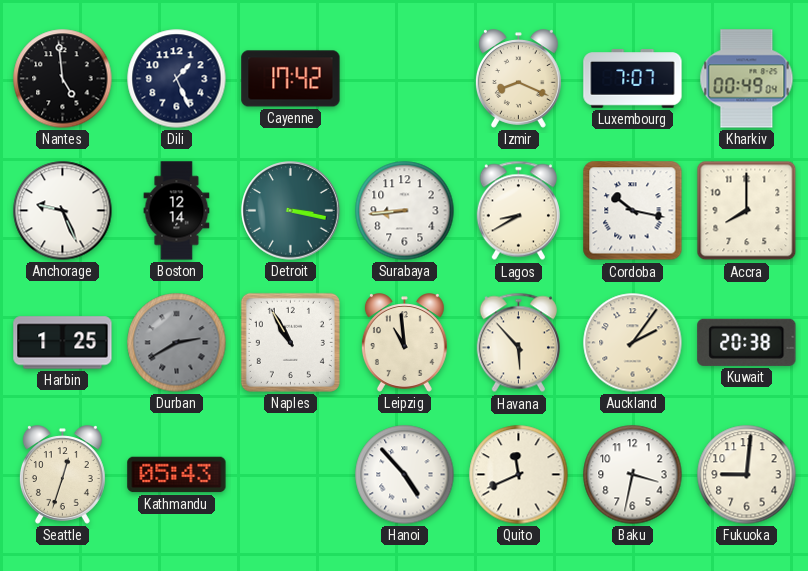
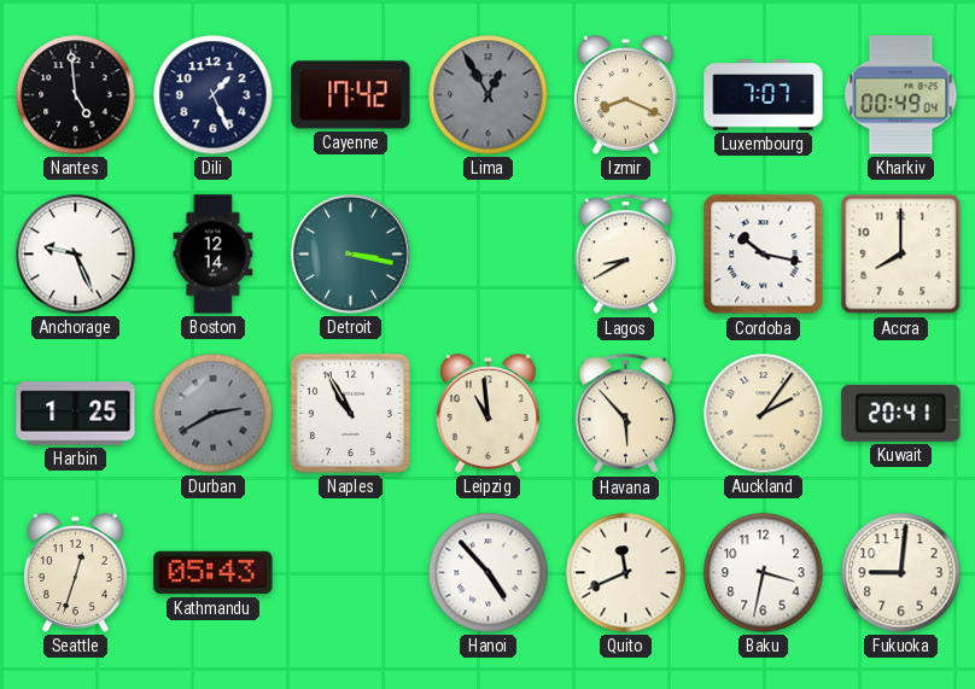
Lima: none -> 12:55
Surabaya: 8:44 -> none
Kuwait: 20:38 -> 20:41
